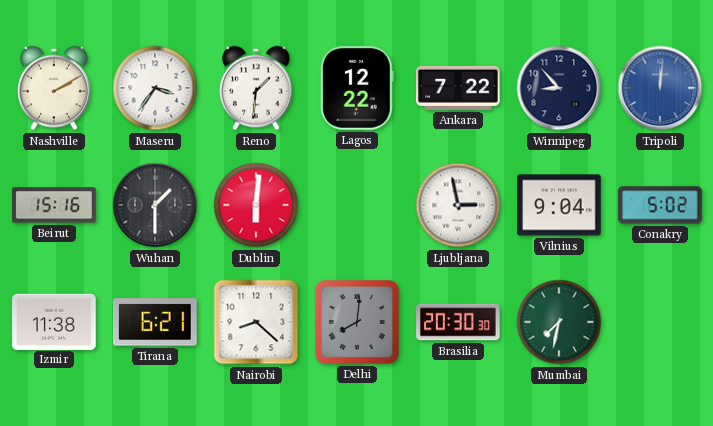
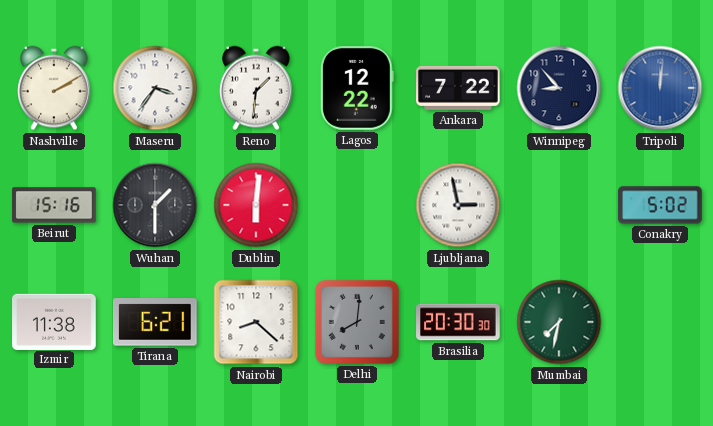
Vilnius: 9:04 -> none
